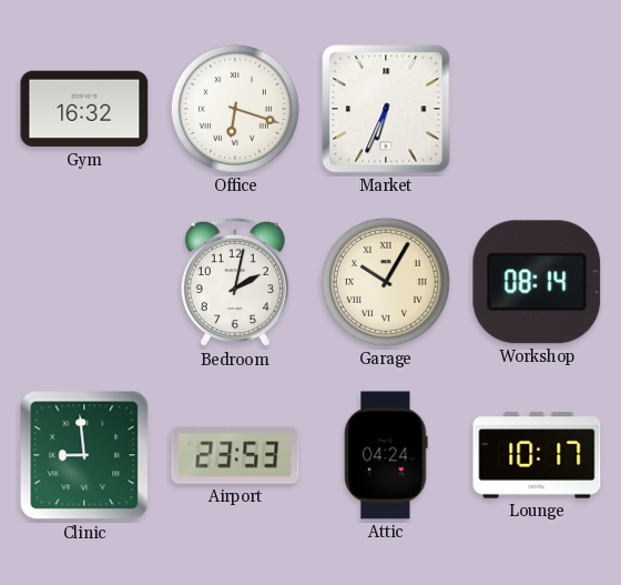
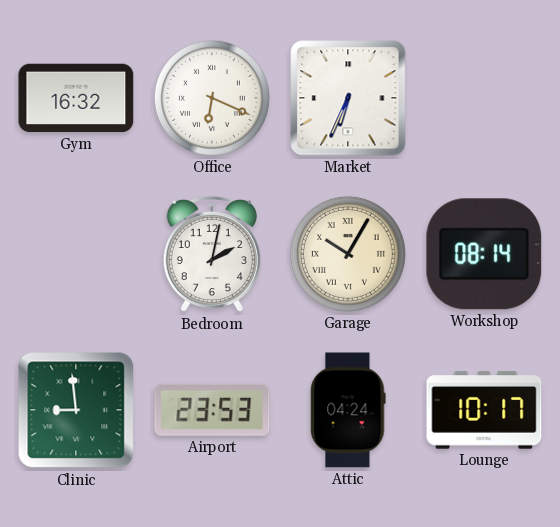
Office: 6:18 -> 6:19
